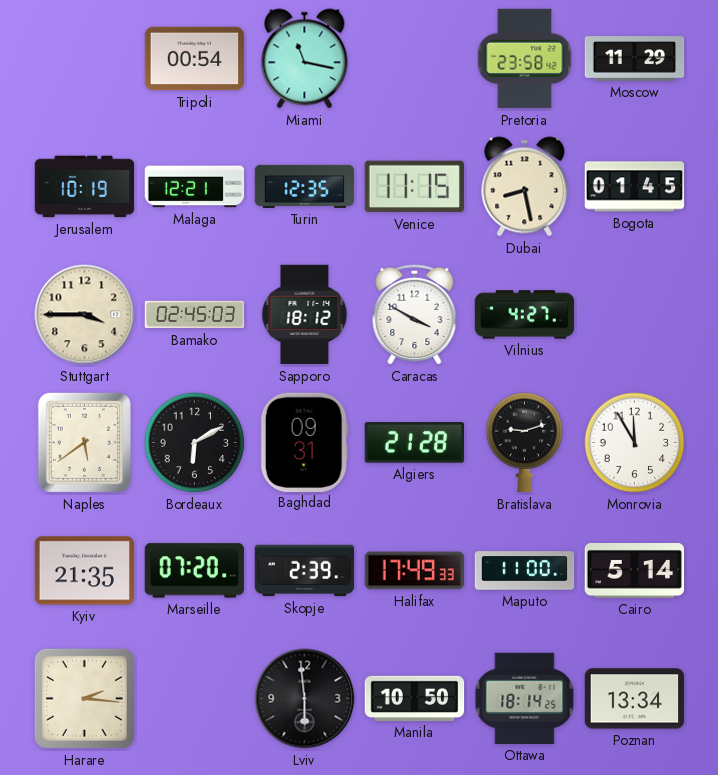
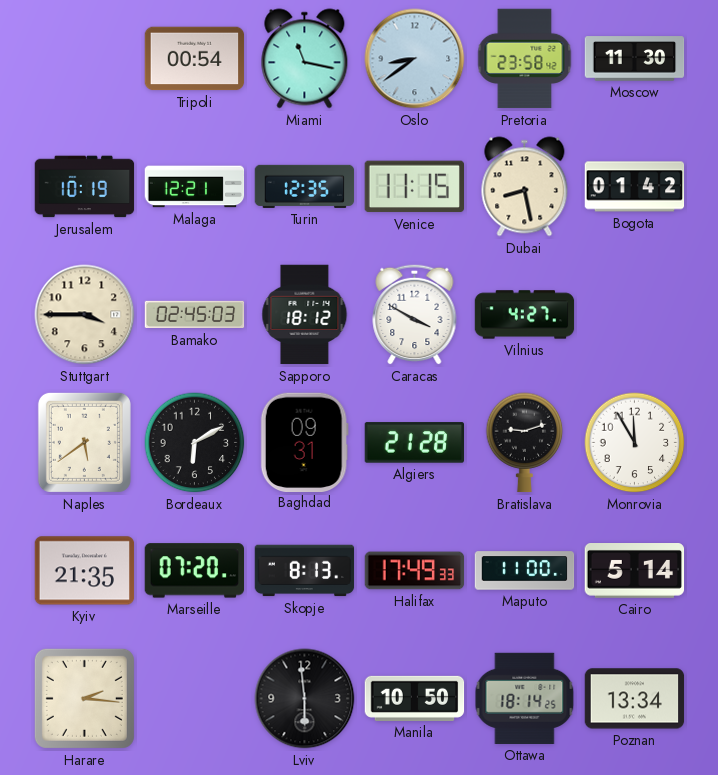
Oslo: none -> 8:39
Moscow: 11:29 -> 11:30
Bogota: 01:45 -> 01:42
Skopje: 2:39 -> 8:13
